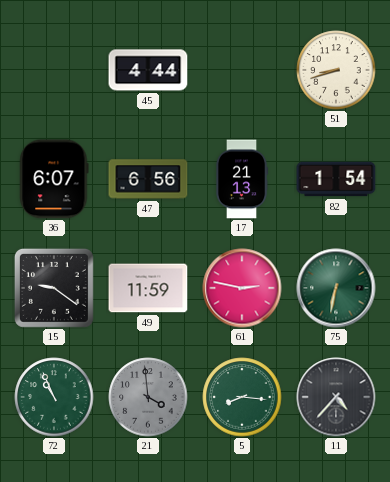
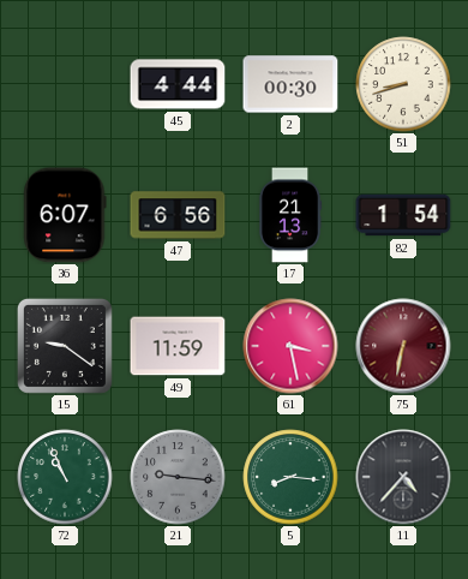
2: none -> 00:30
61: 2:47 -> 3:28
75 dial: green -> burgundy
21: 3:59 -> 9:16
